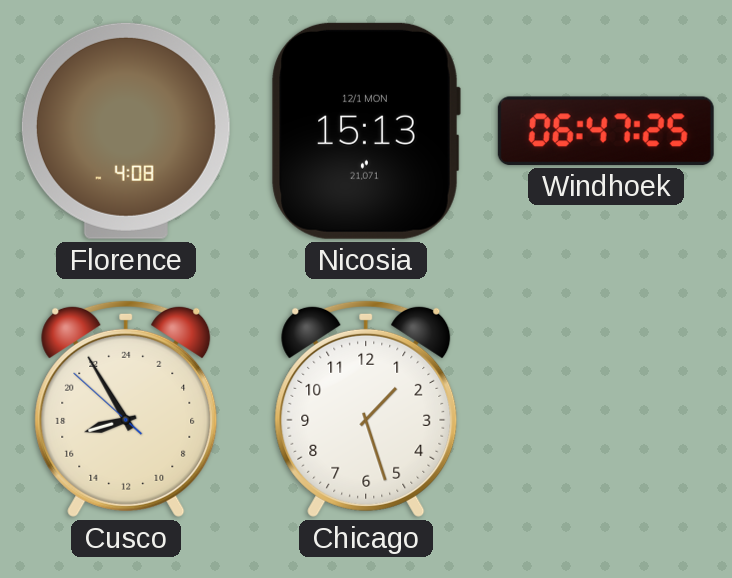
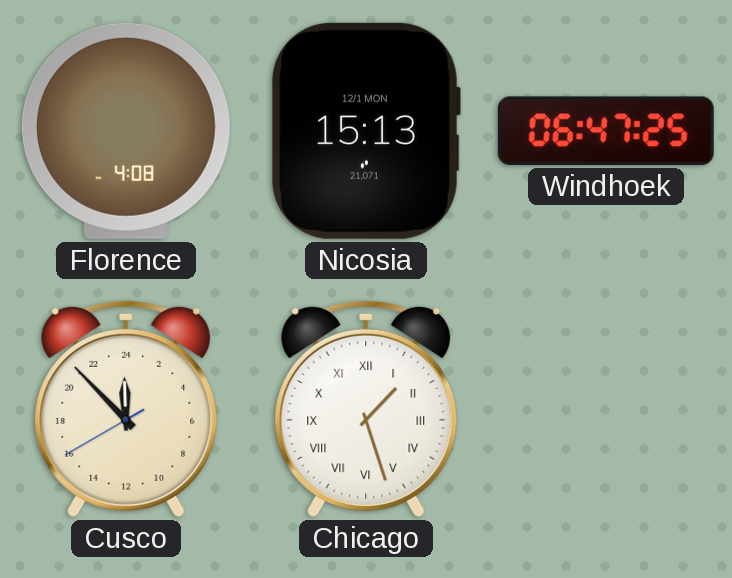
Cusco: 16:54 -> 23:52
Chicago numerals: Arabic -> Roman
